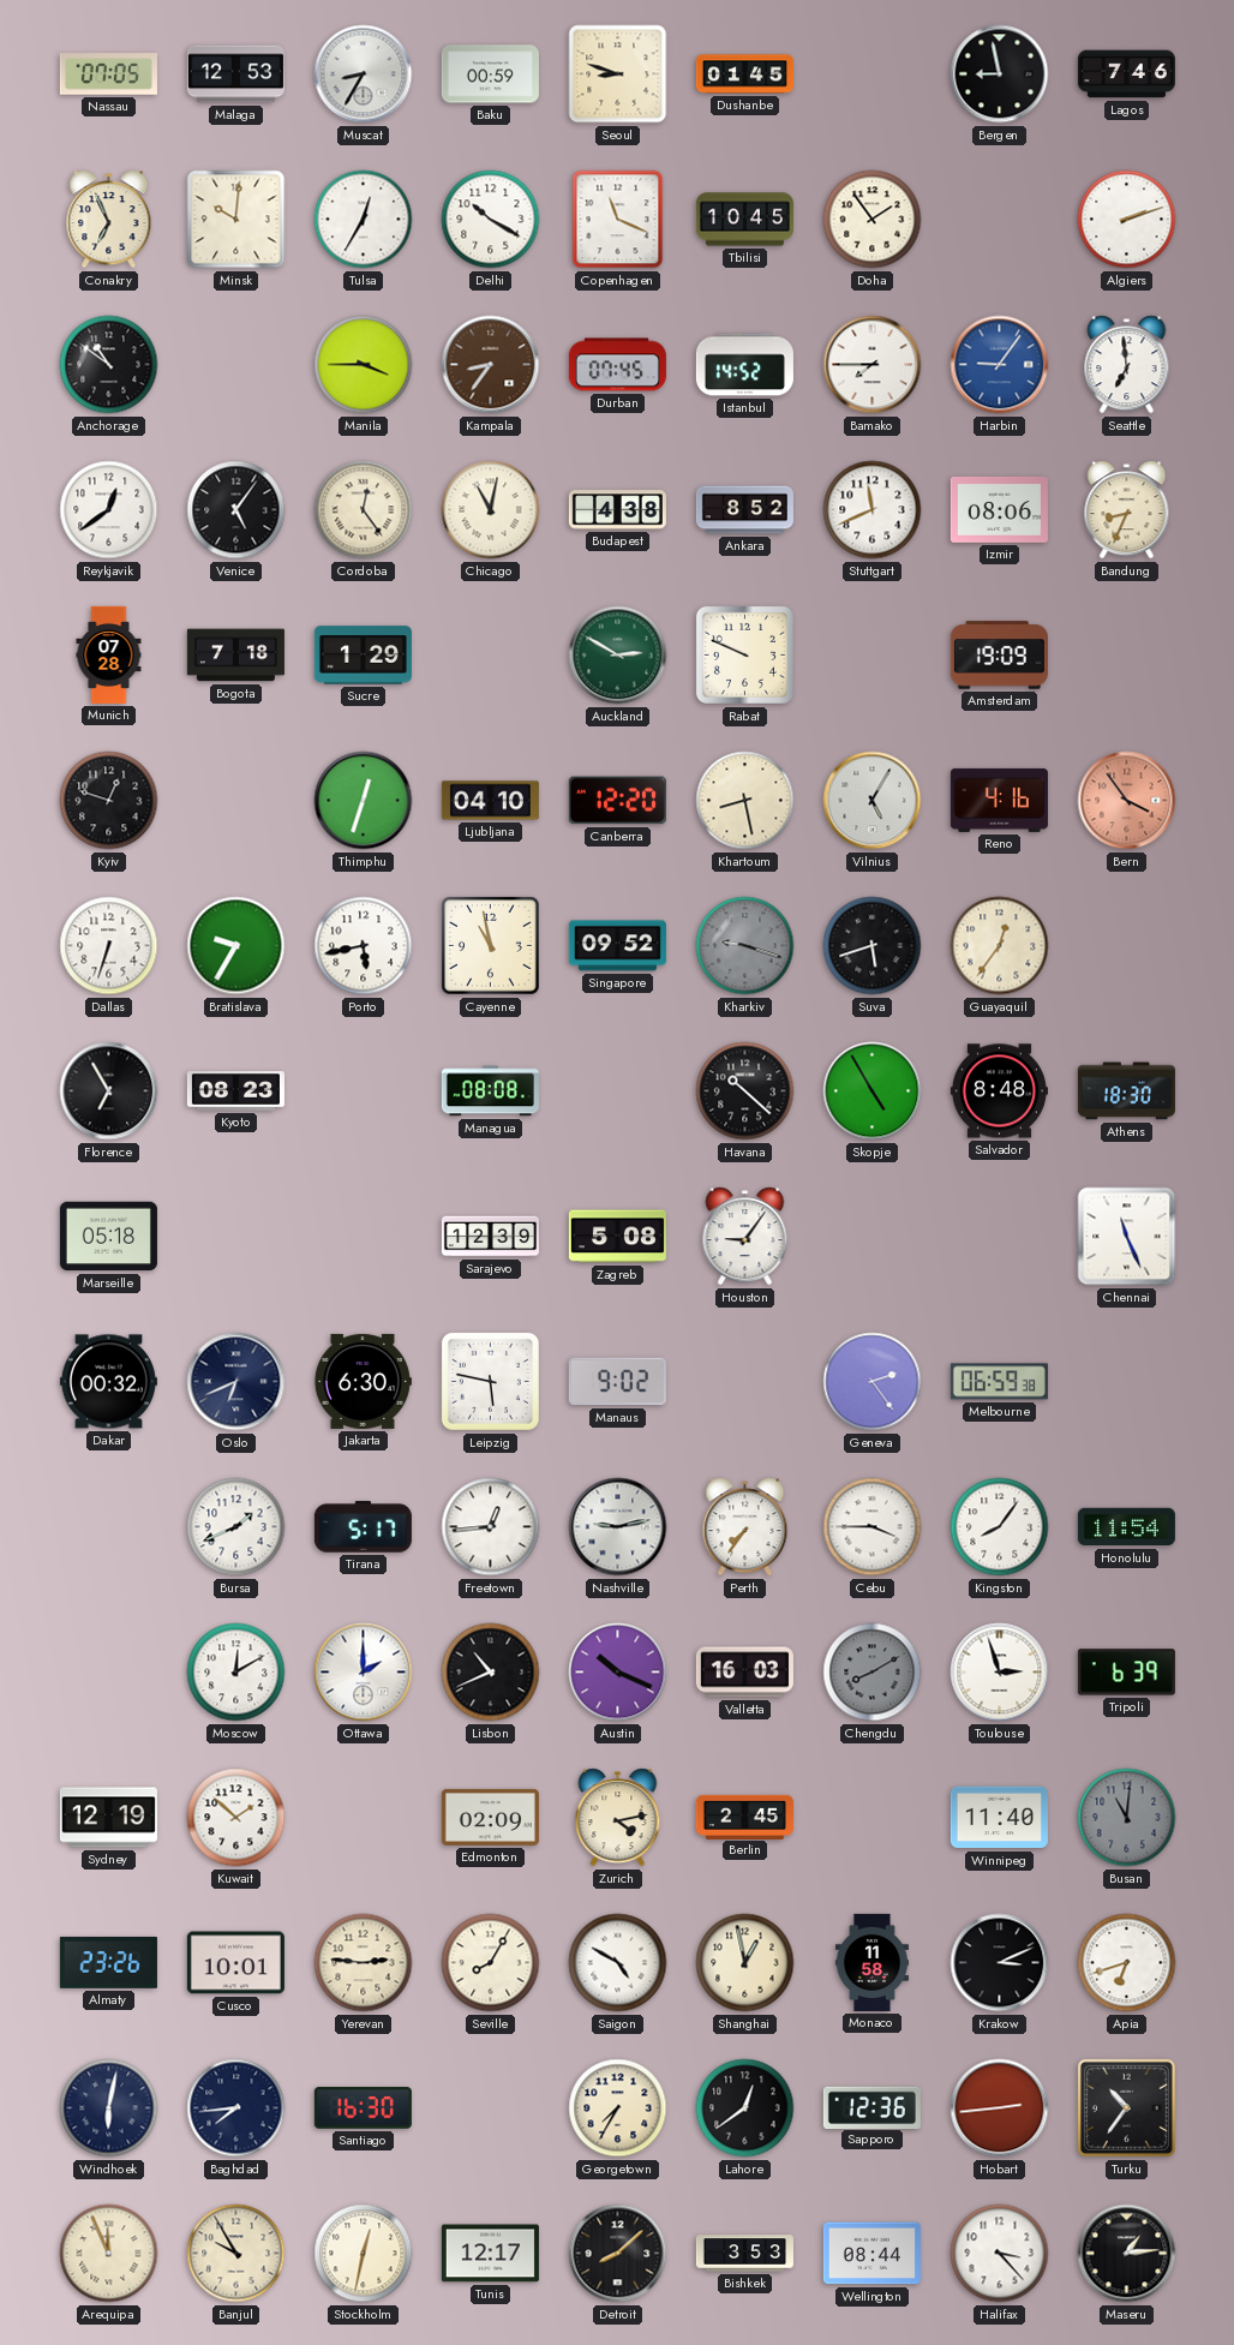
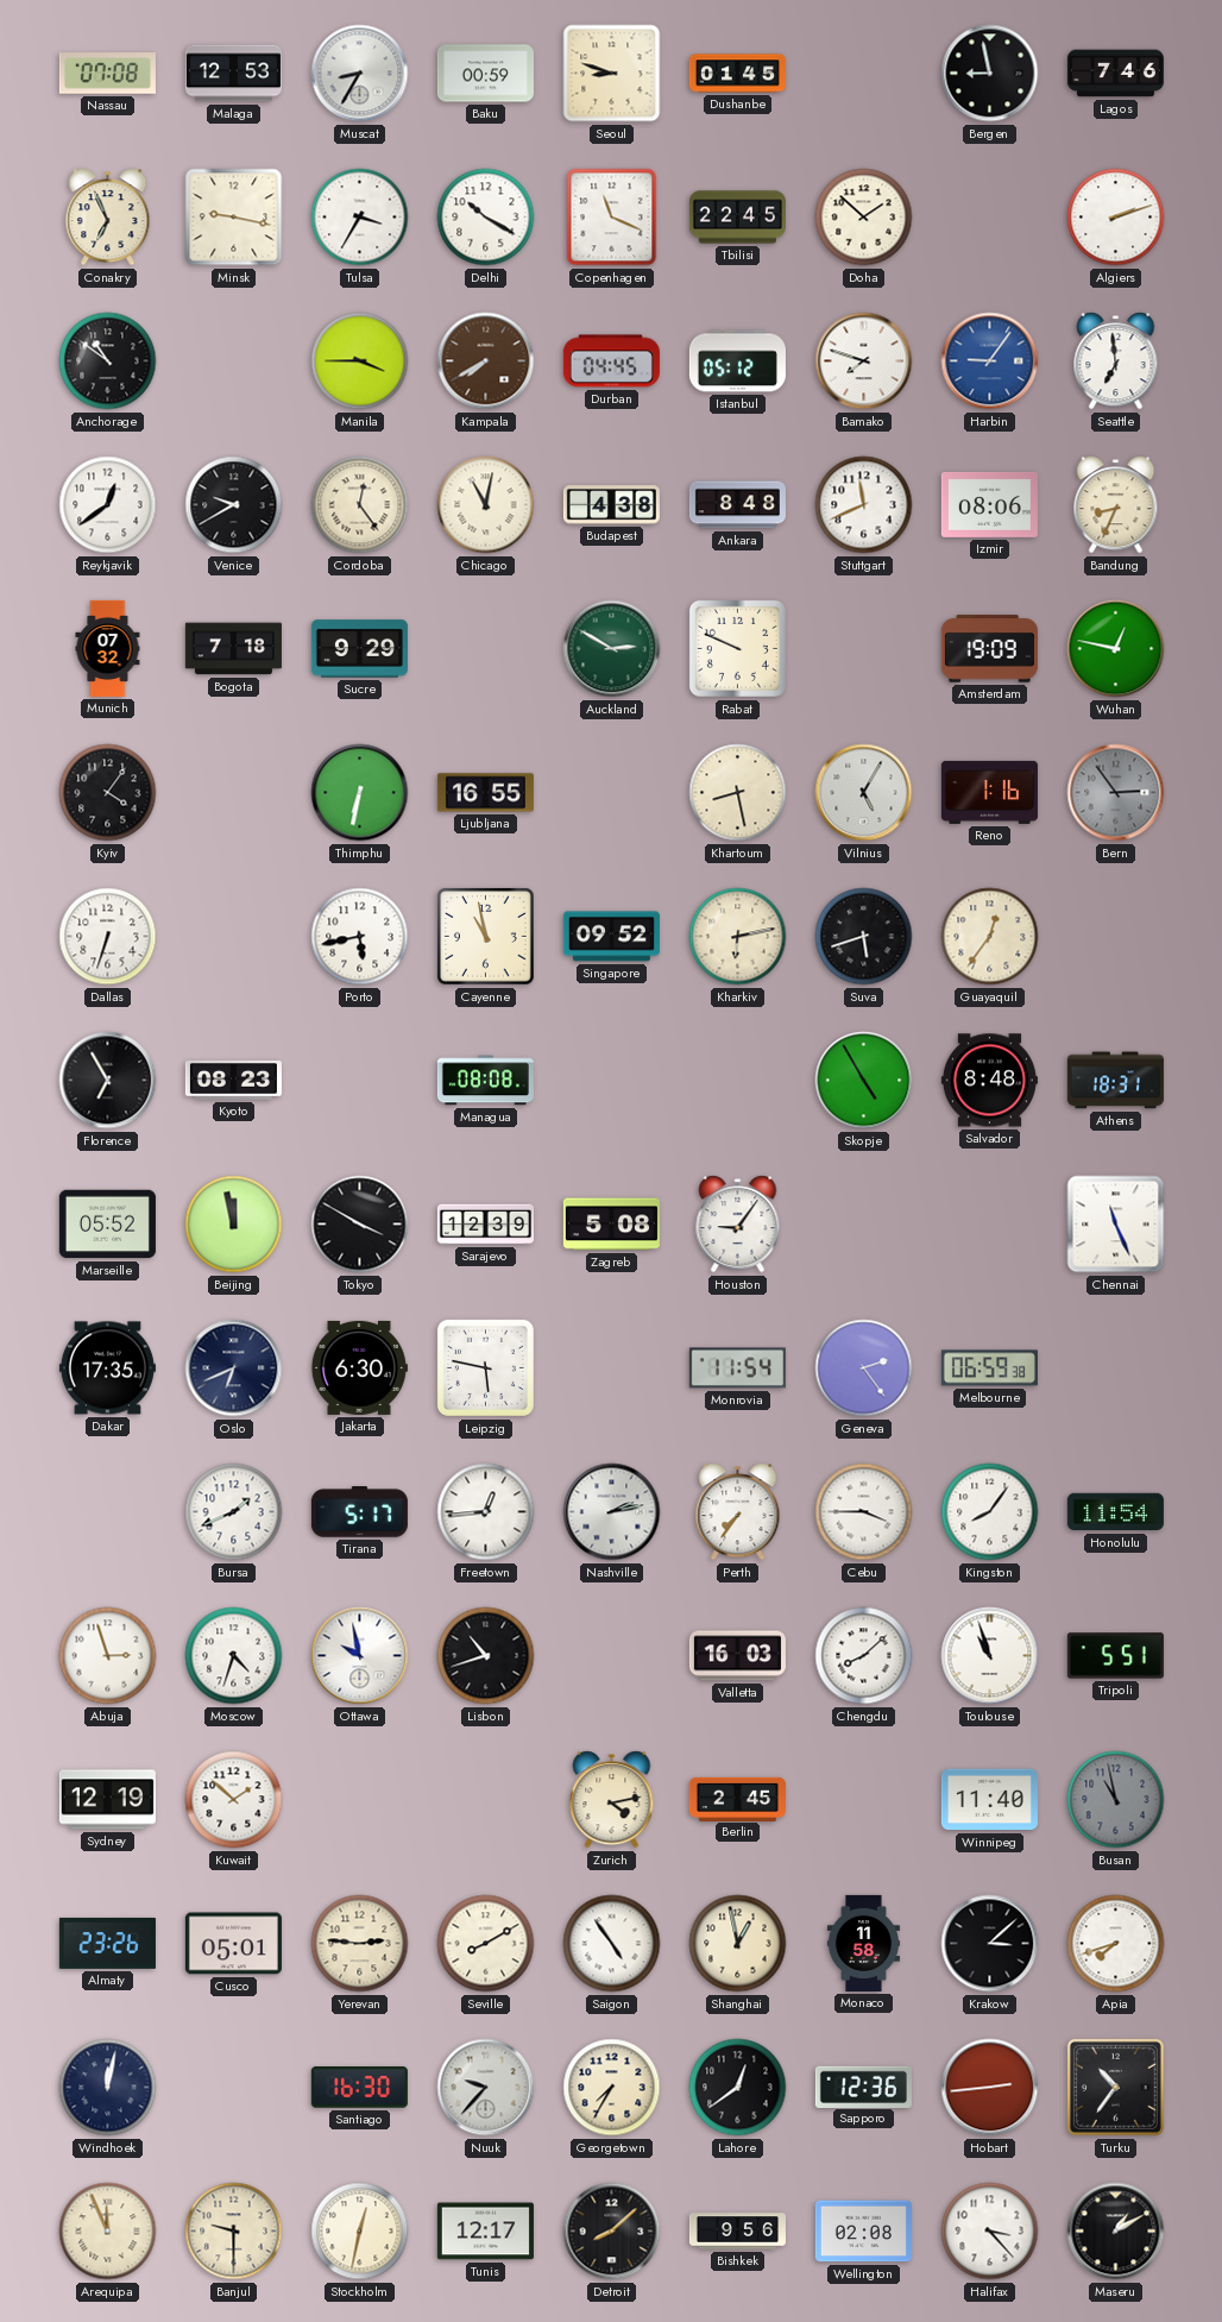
Nassau: 07:05 -> 07:08
Minsk: 10:01 -> 9:17
Tulsa: 12:35 -> 3:35
Tbilisi: 10:45 -> 22:45
Doha: 1:54 -> 1:52
Kampala: 8:36 -> 7:40
Durban: 07:45 -> 04:45
Istanbul: 14:52 -> 05:12
Bamako: 7:45 -> 7:48
Venice: 5:06 -> 9:40
Ankara: 8:52 -> 8:48
Munich: 07:28 -> 07:32
Sucre: 1:29 -> 9:29
Wuhan: none -> 12:47
Kyiv: 12:48 -> 4:06
Thimphu: 12:33 -> 6:32
Ljubljana: 04:10 -> 16:55
Canberra: 12:20 -> none
Reno: 4:16 -> 1:16
Bern: 3:54 -> 2:54
Bern dial: salmon -> grey
Bratislava: 9:35 -> none
Kharkiv: 9:18 -> 6:13
Kharkiv dial: grey -> cream
Havana: 10:22 -> none
Athens: 18:30 -> 18:31
Marseille: 05:18 -> 05:52
Beijing: none -> 11:58
Tokyo: none -> 3:50
Dakar: 00:32 -> 17:35
Manaus: 9:02 -> none
Monrovia: none -> 11:54
Nashville: 9:13 -> 2:13
Abuja: none -> 2:57
Moscow: 12:10 -> 4:33
Ottawa: 2:00 -> 9:58
Lisbon: 10:41 -> 10:42
Austin: 10:19 -> none
Chengdu: 8:10 -> 8:08
Chengdu dial: grey -> white
Toulouse: 2:57 -> 10:57
Tripoli: 6:39 -> 5:51
Edmonton: 02:09 -> none
Busan: 11:01 -> 10:58
Cusco: 10:01 -> 05:01
Seville: 8:05 -> 8:10
Saigon: 4:50 -> 4:54
Krakow: 3:11 -> 3:08
Apia: 6:42 -> 7:42
Windhoek: 6:02 -> 12:02
Baghdad: 7:44 -> none
Nuuk: none -> 9:37
Banjul: 9:55 -> 9:30
Bishkek: 3:53 -> 9:56
Wellington: 08:44 -> 02:08
Maseru: 1:14 -> 1:10
